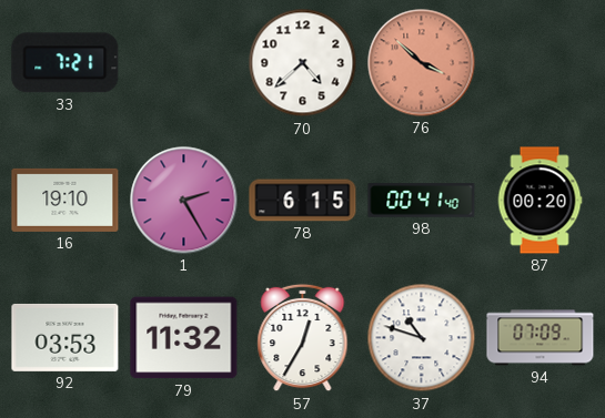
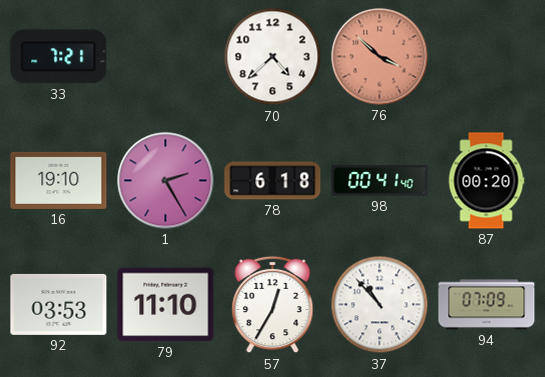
78: 6:15 -> 6:18
79: 11:32 -> 11:10
37: 10:48 -> 10:53
